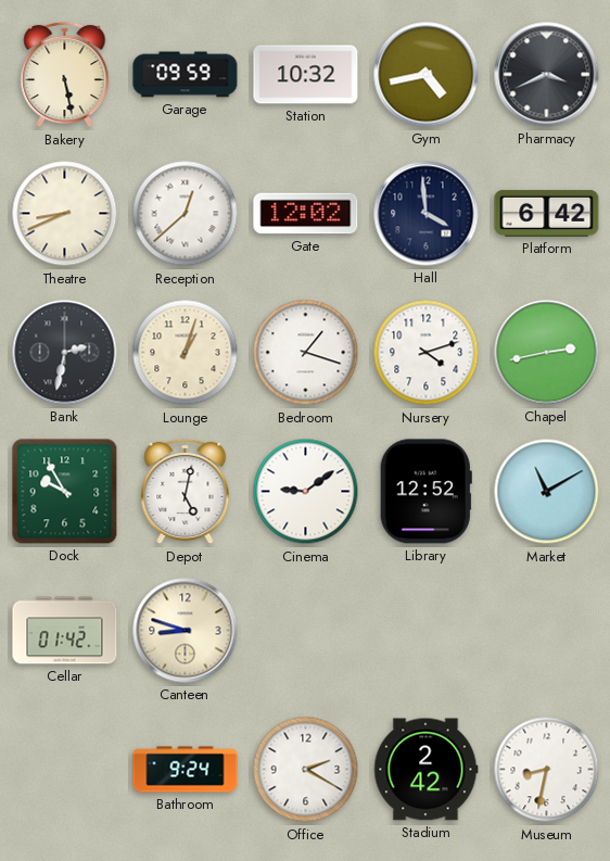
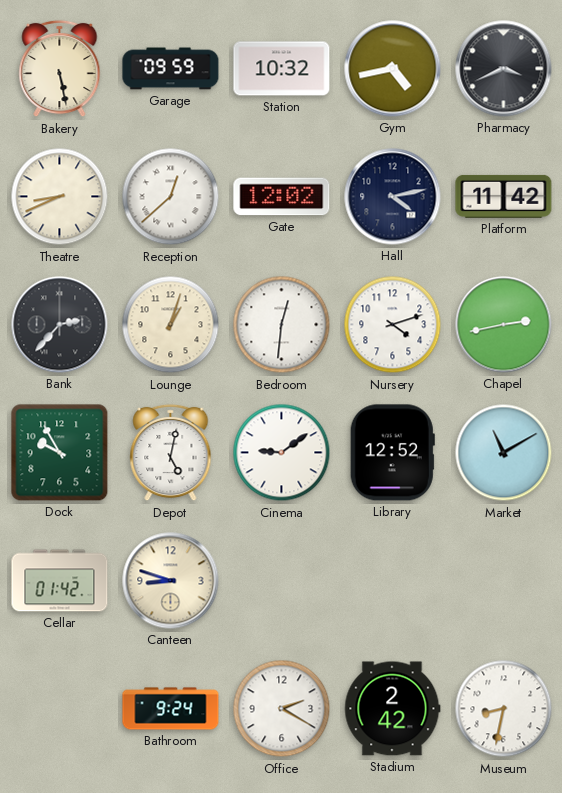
Hall: 3:59 -> 4:13
Platform: 6:42 -> 11:42
Bank: 2:32 -> 2:37
Bedroom: 1:18 -> 12:31
